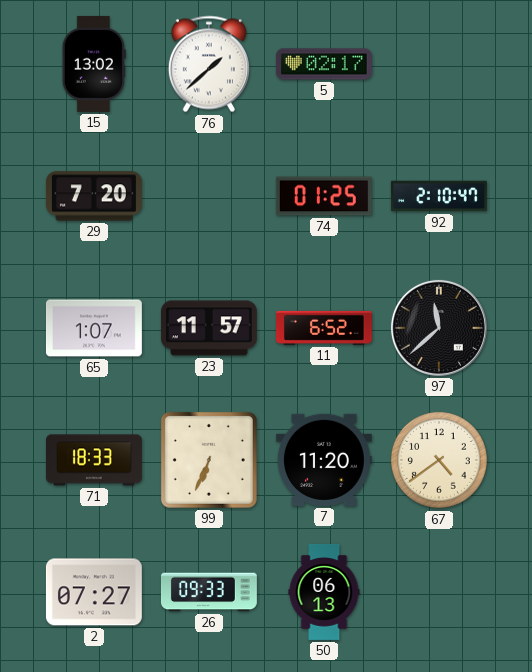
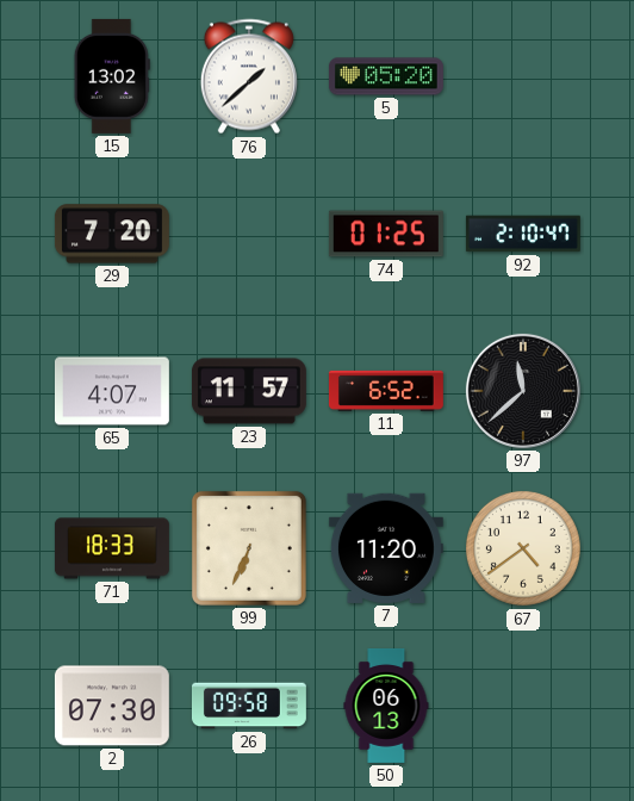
5: 02:17 -> 05:20
65: 1:07 -> 4:07
2: 07:27 -> 07:30
26: 09:33 -> 09:58
